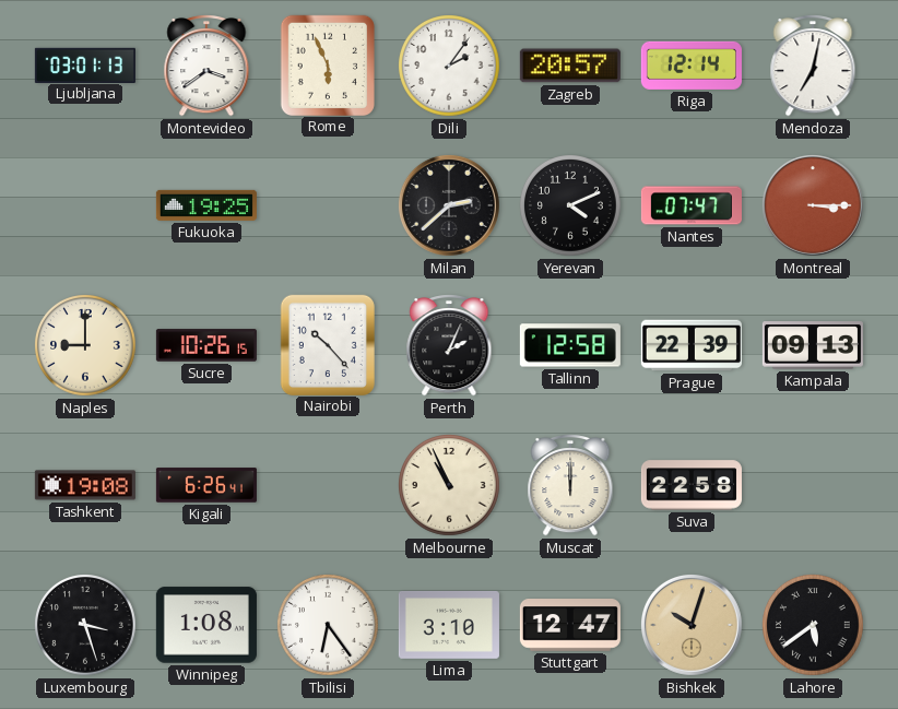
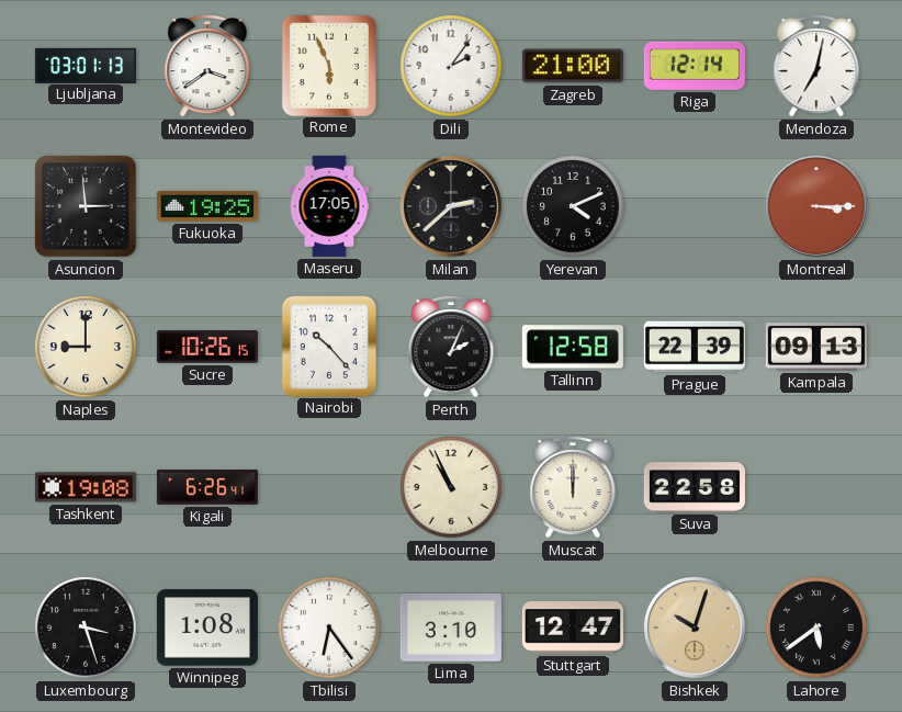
Zagreb: 20:57 -> 21:00
Asuncion: none -> 2:59
Maseru: none -> 17:05
Nantes: 07:47 -> none
